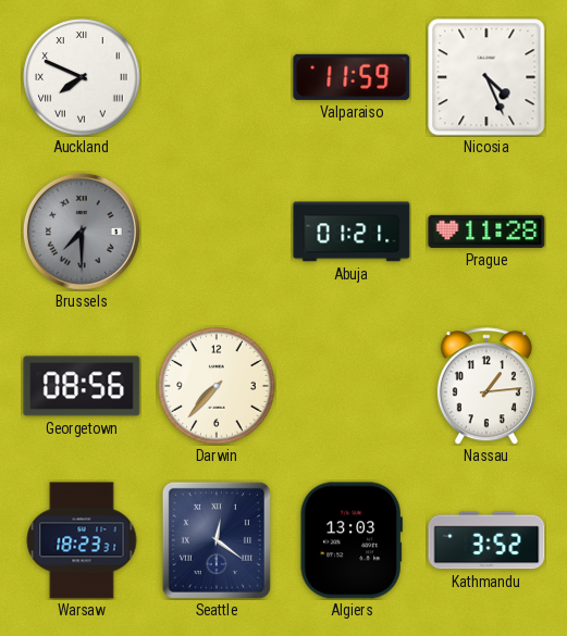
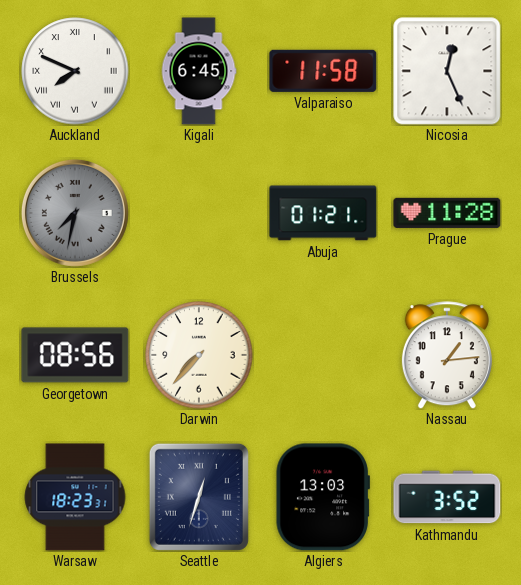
Kigali: none -> 6:45
Valparaiso: 11:59 -> 11:58
Nicosia: 4:26 -> 12:26
Brussels: 7:30 -> 7:32
Seattle: 12:21 -> 12:33
